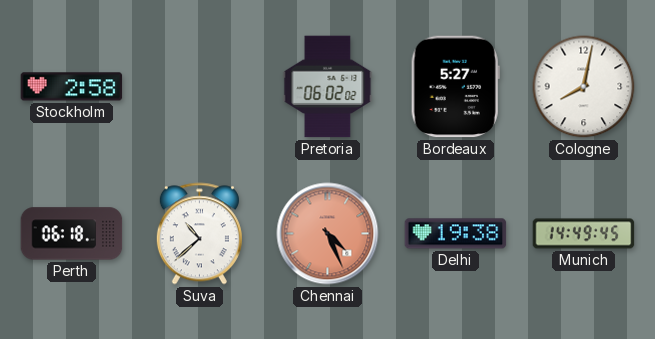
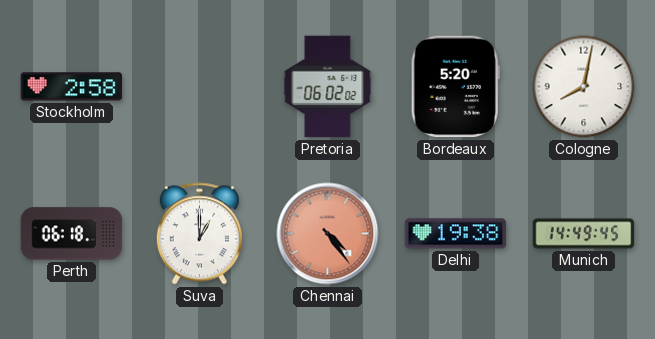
Bordeaux: 5:27 -> 5:20
Suva: 10:38 -> 1:00
Chennai: 4:26 -> 4:24
